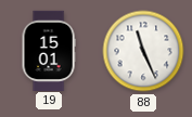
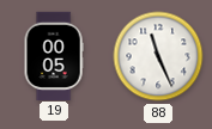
19: 15:01 -> 00:05
